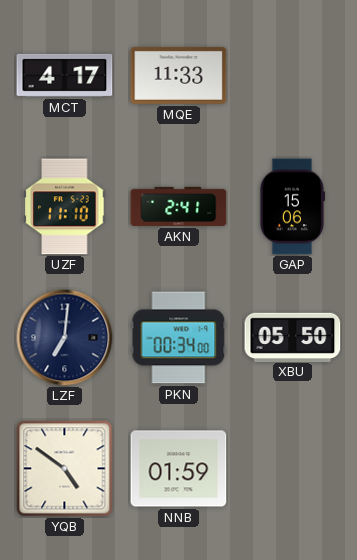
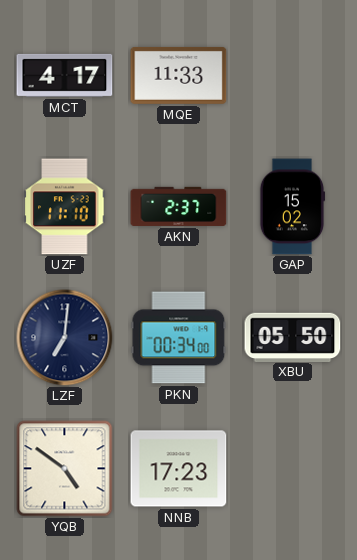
AKN: 2:41 -> 2:37
GAP: 15:06 -> 15:02
NNB: 01:59 -> 17:23
